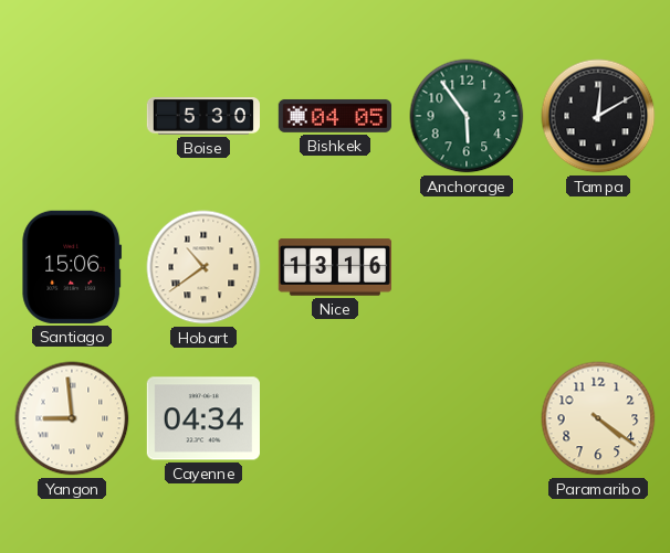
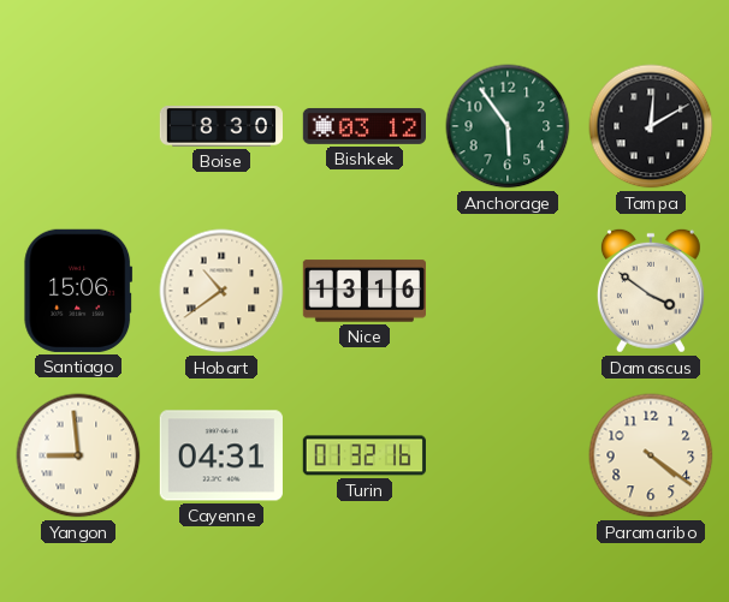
Boise: 5:30 -> 8:30
Bishkek: 04:05 -> 03:12
Damascus: none -> 3:51
Cayenne: 04:34 -> 04:31
Turin: none -> 01:32
